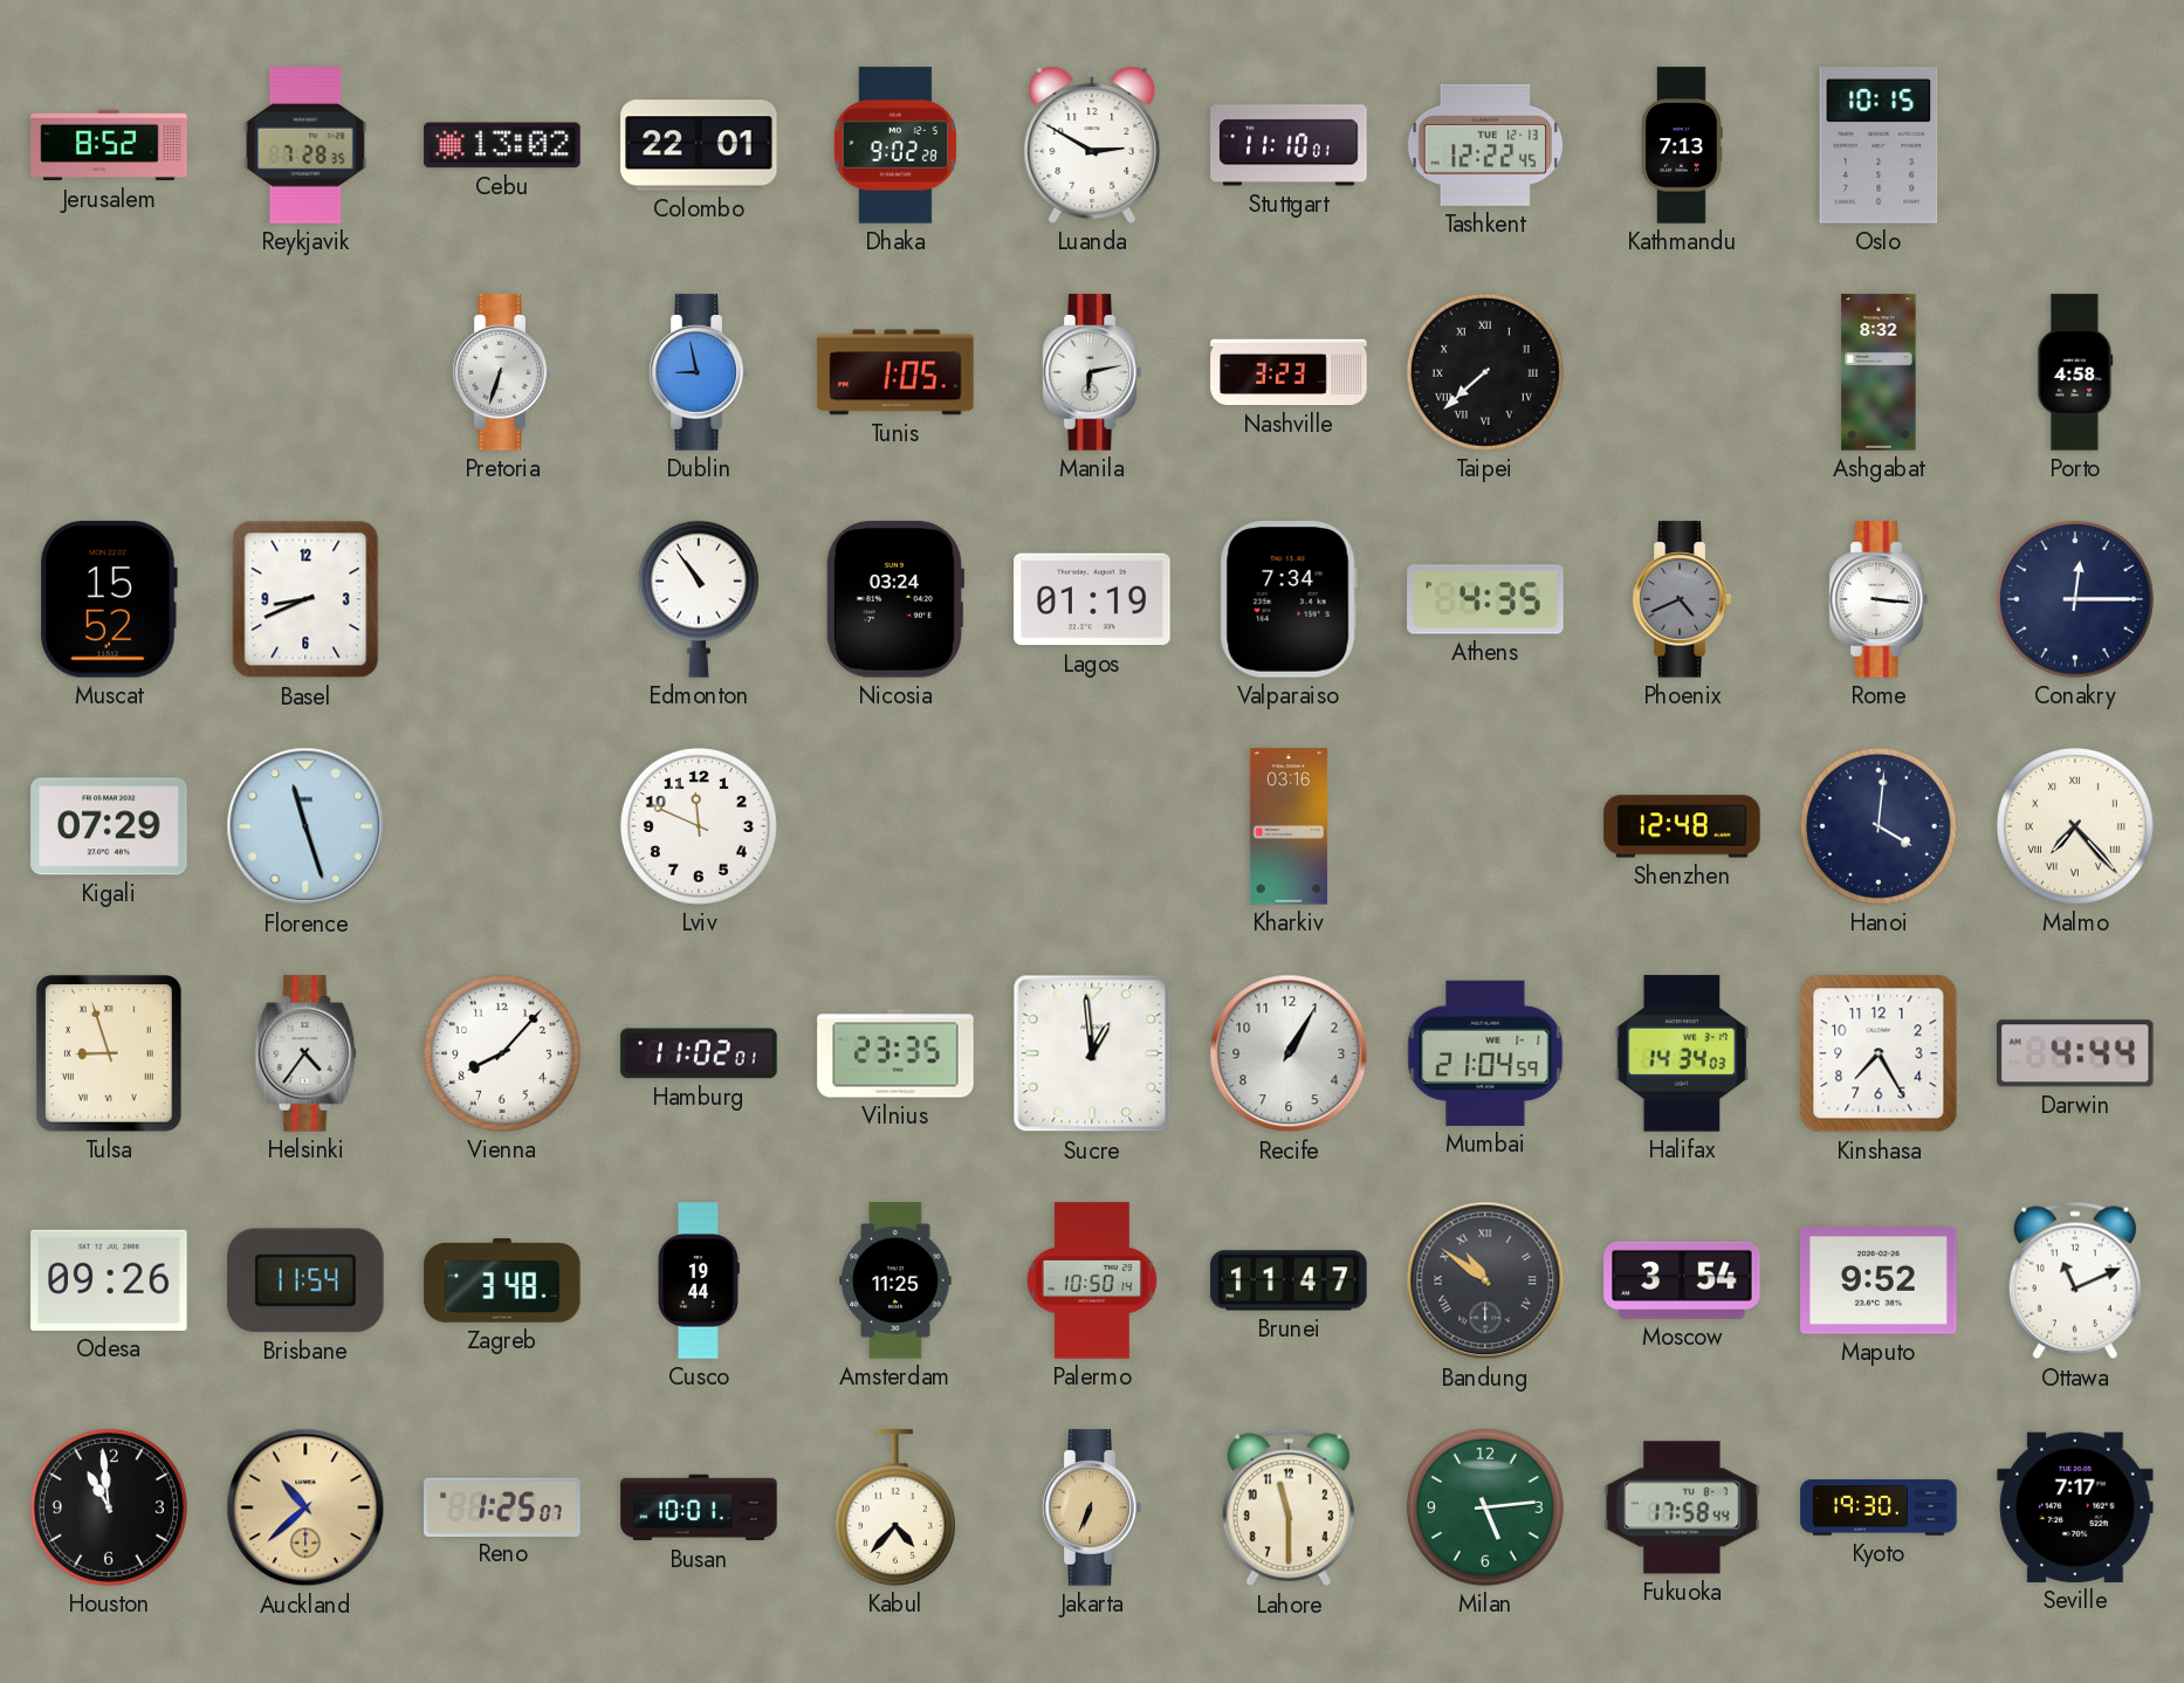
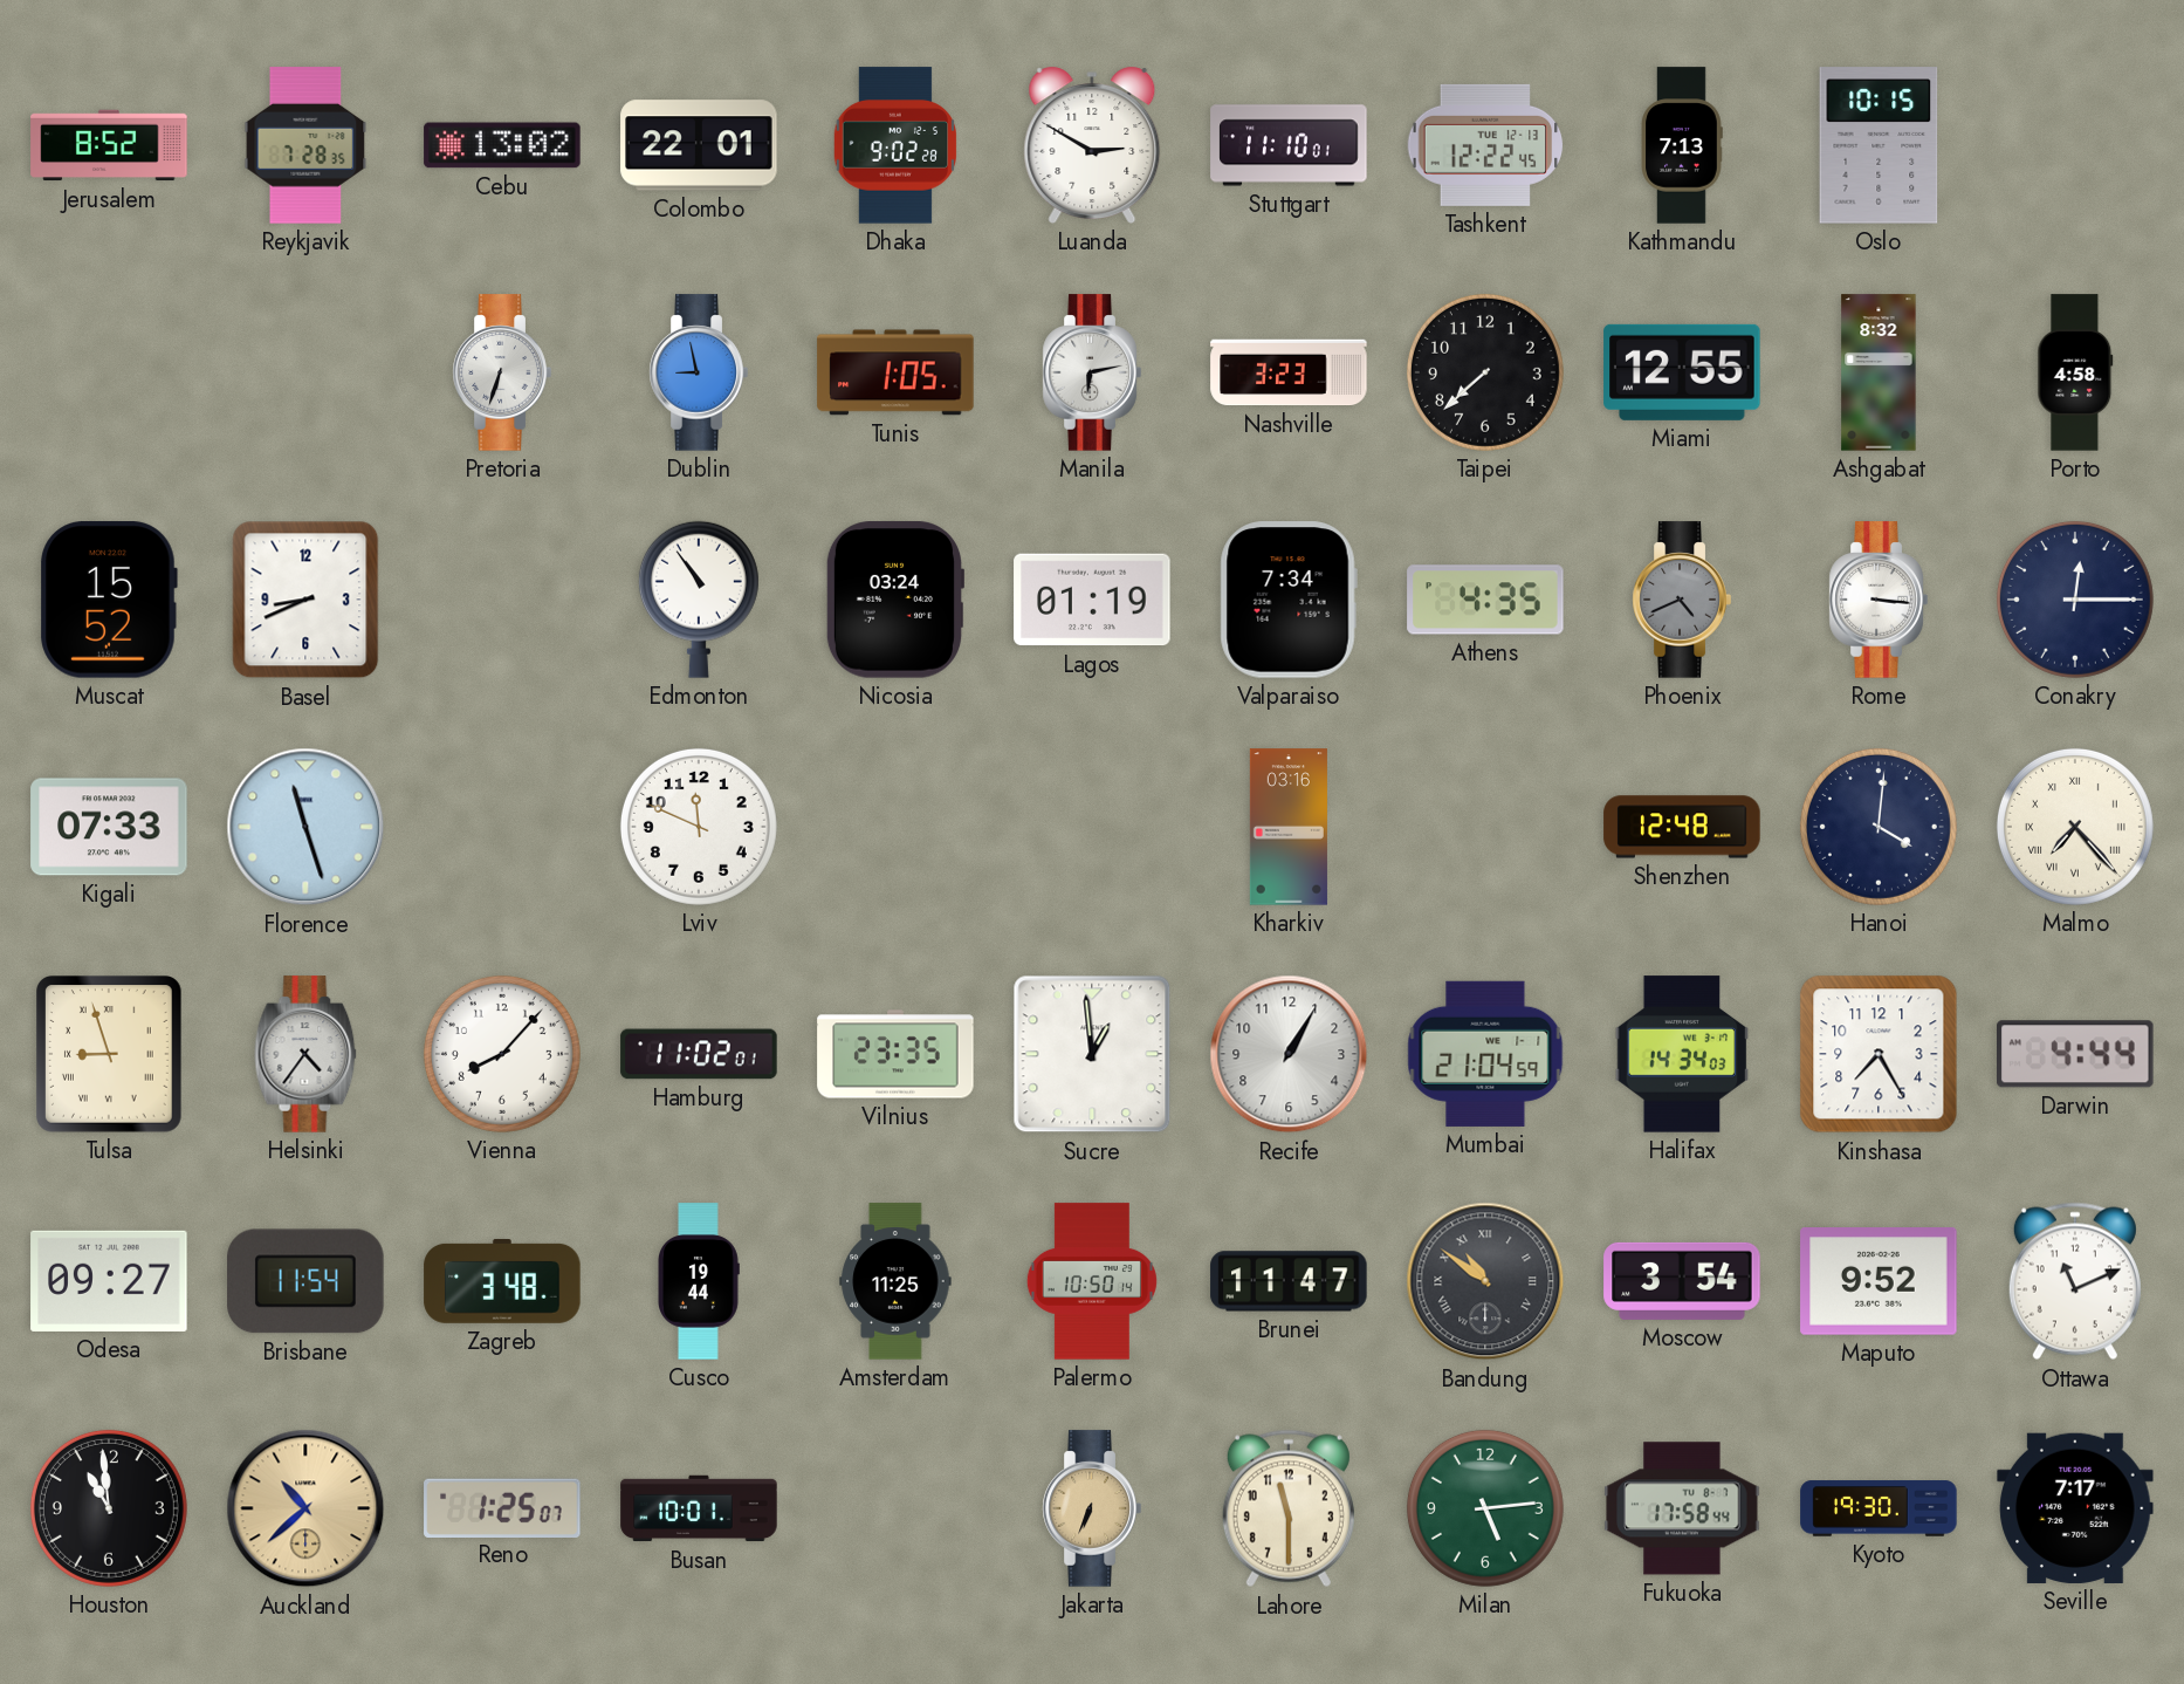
Taipei numerals: Roman -> Arabic
Miami: none -> 12:55
Kigali: 07:29 -> 07:33
Odesa: 09:26 -> 09:27
Kabul: 4:37 -> none
